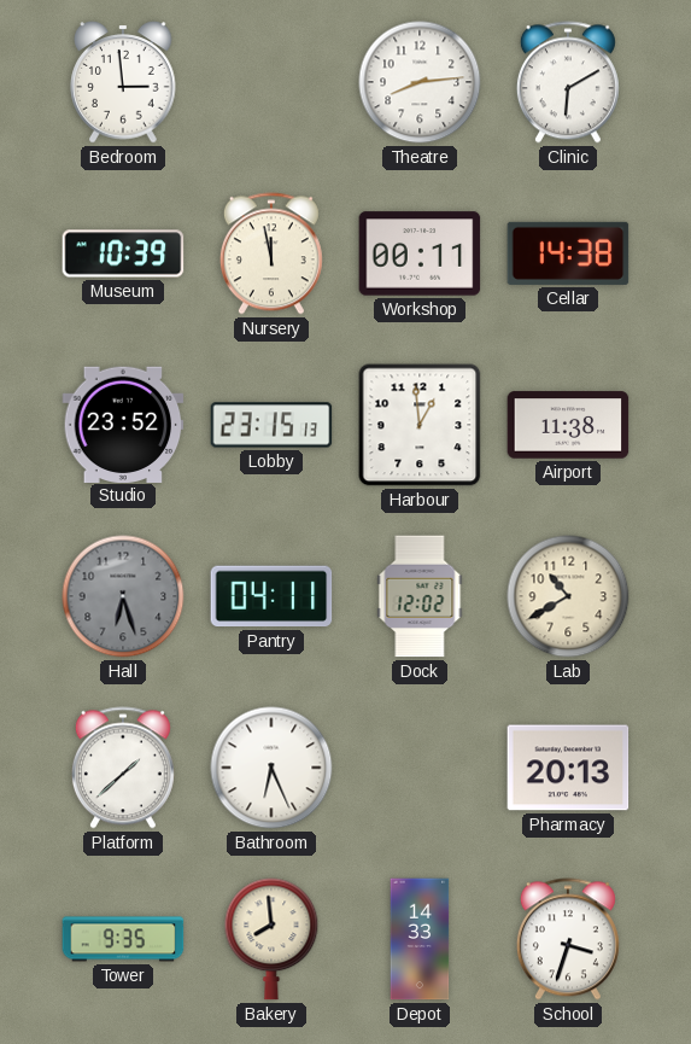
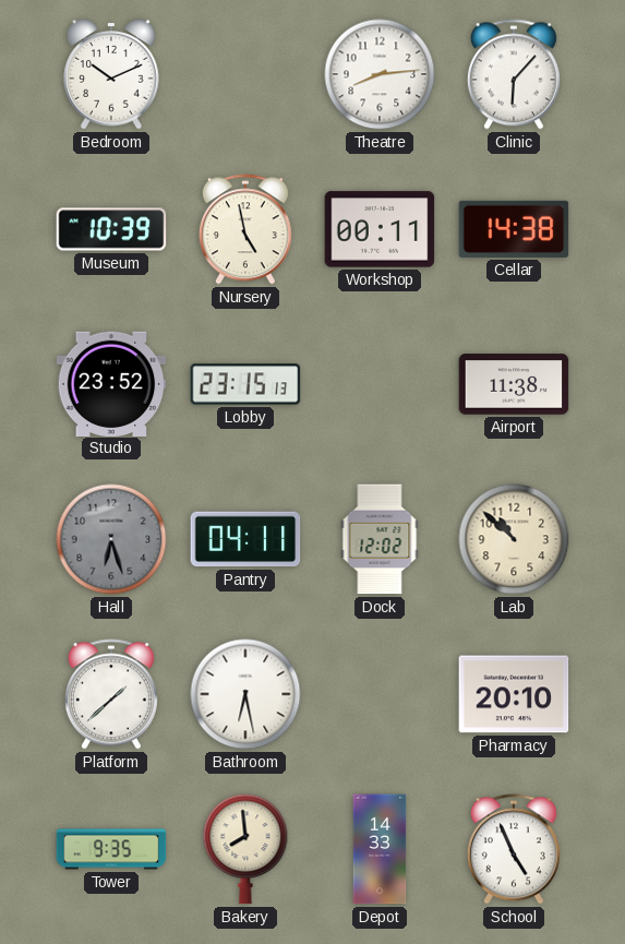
Bedroom: 2:59 -> 10:11
Clinic: 6:10 -> 6:07
Nursery: 11:58 -> 4:58
Harbour: 12:59 -> none
Lab: 10:40 -> 10:52
Bathroom: 6:26 -> 6:28
Pharmacy: 20:13 -> 20:10
School: 3:33 -> 4:56
